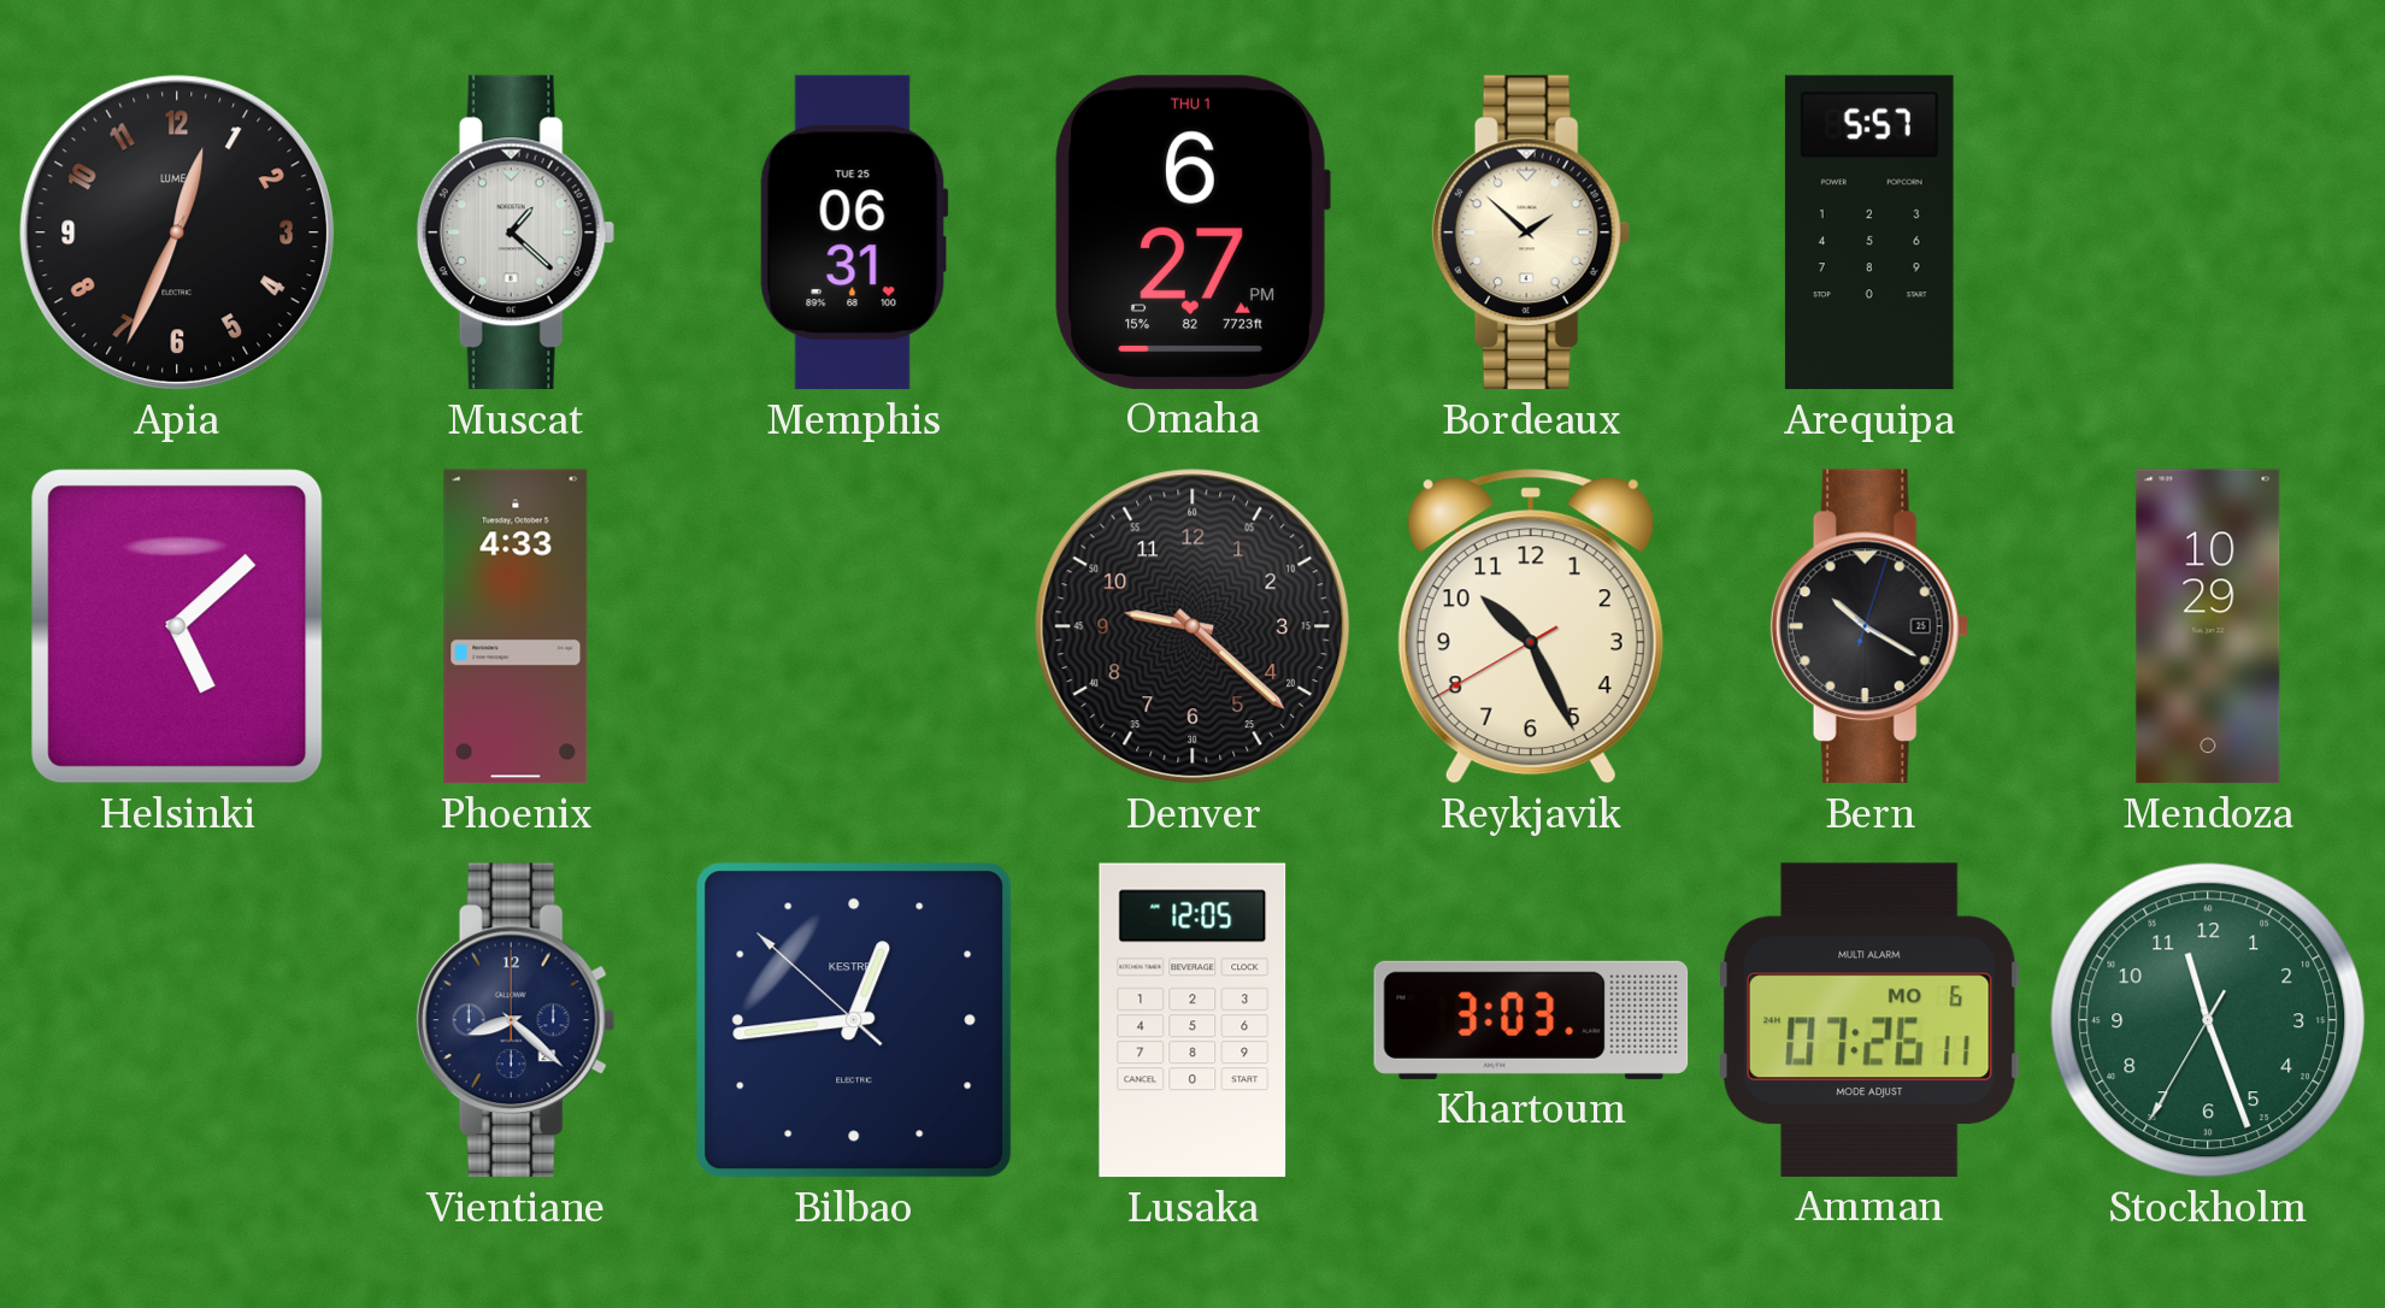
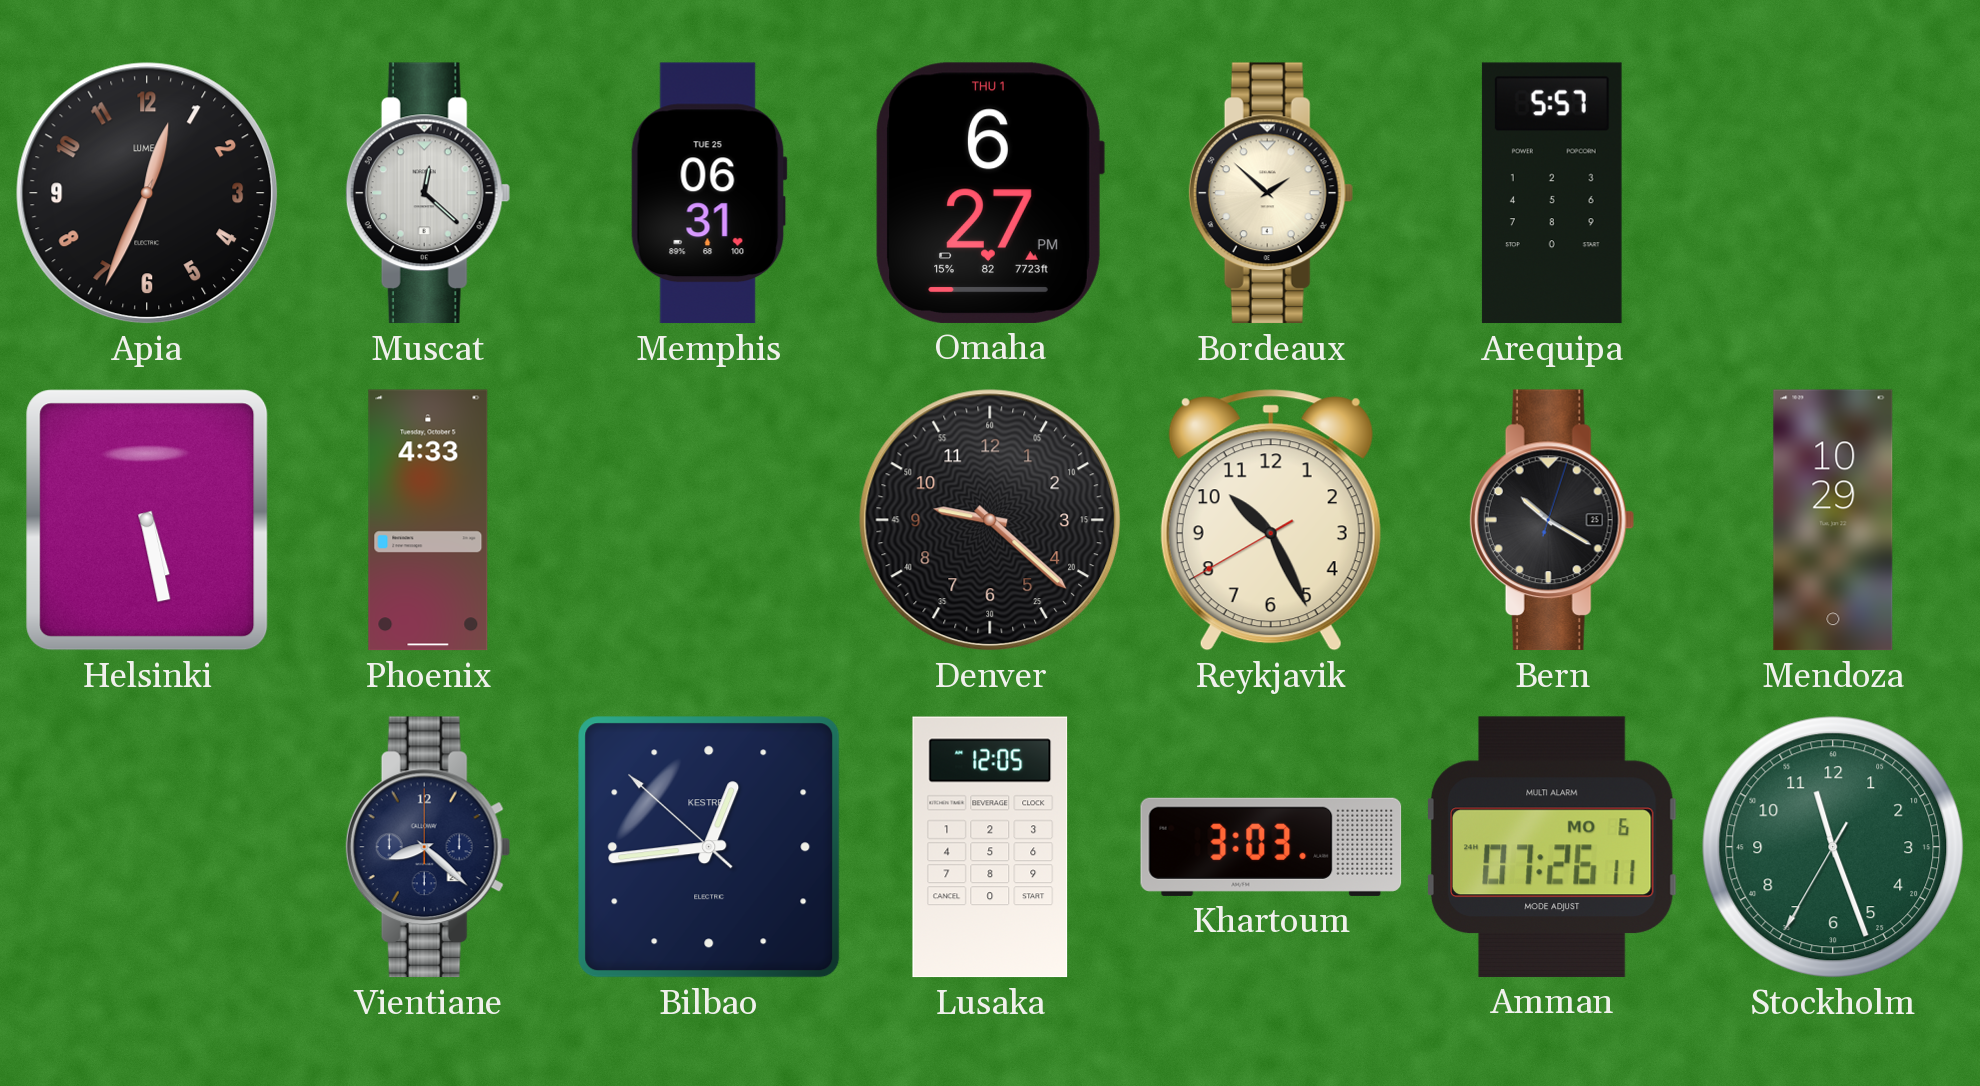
Muscat: 1:22 -> 12:22
Helsinki: 5:08 -> 5:28
